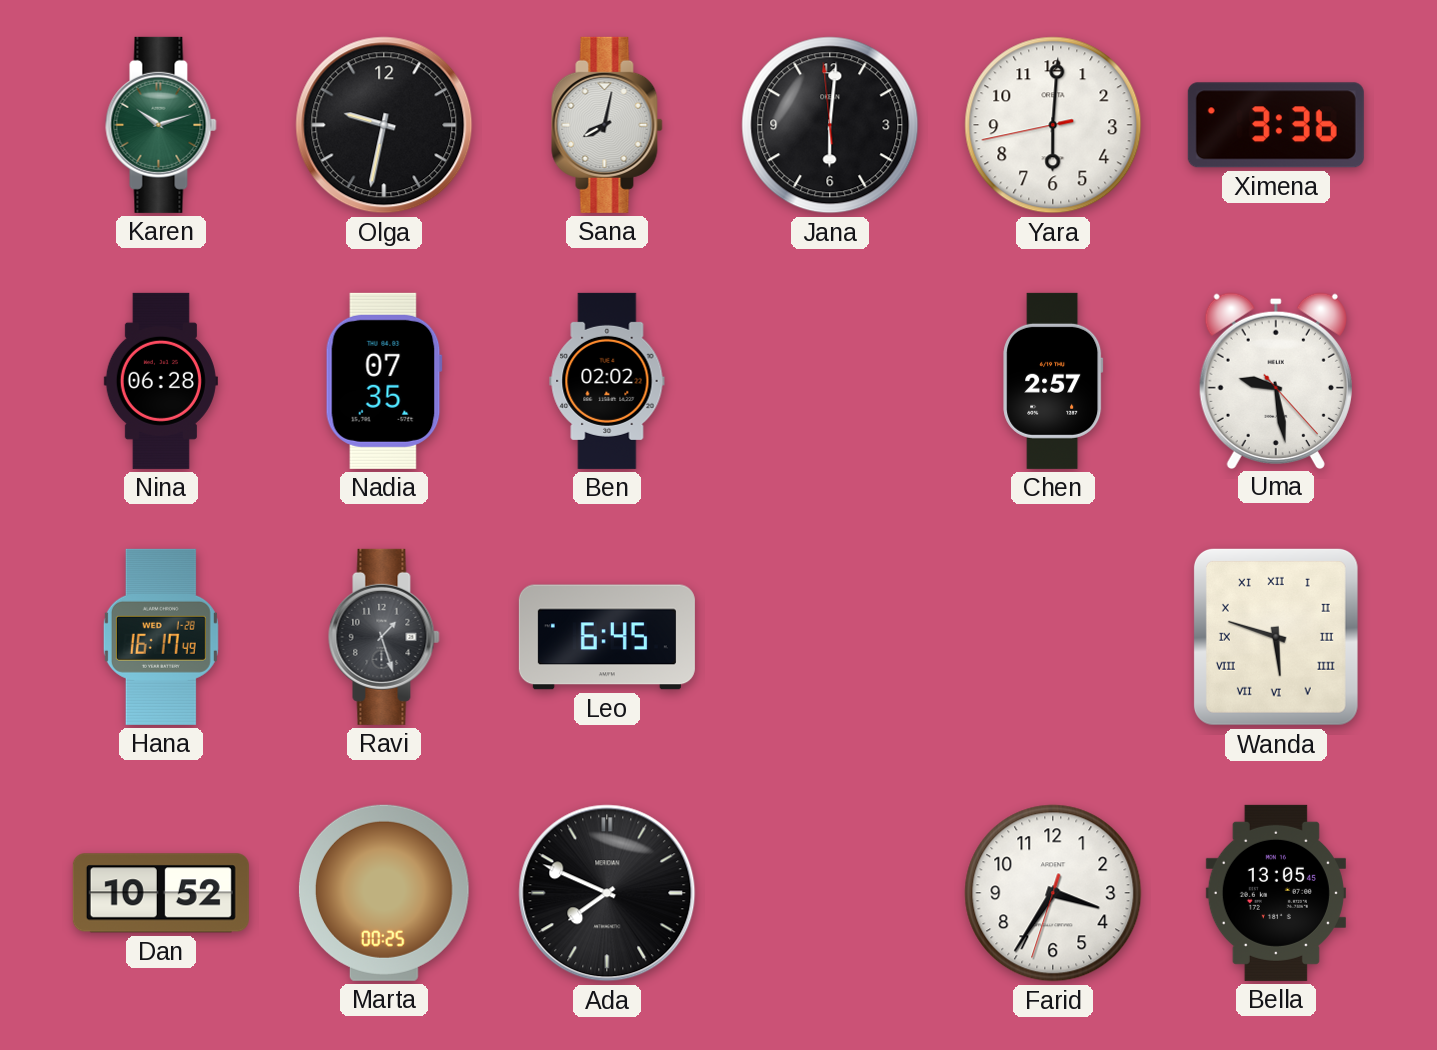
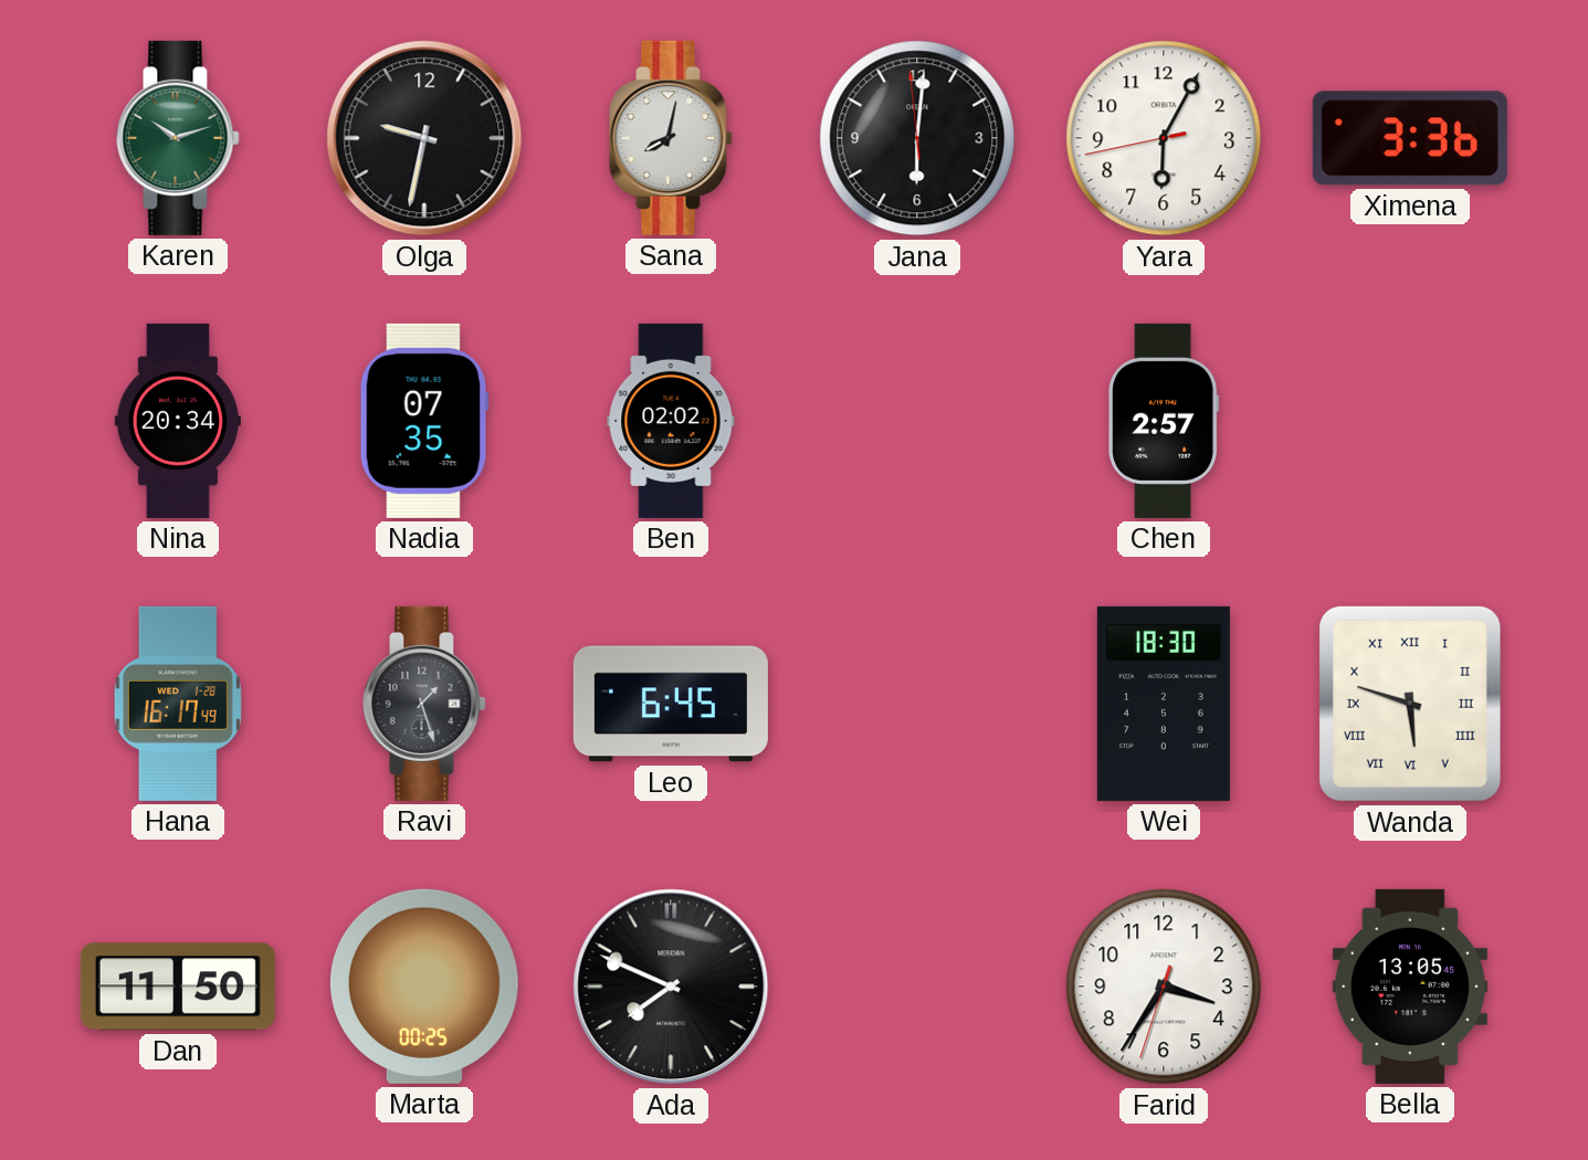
Yara: 6:00 -> 6:04
Nina: 06:28 -> 20:34
Uma: 9:28 -> none
Wei: none -> 18:30
Dan: 10:52 -> 11:50
